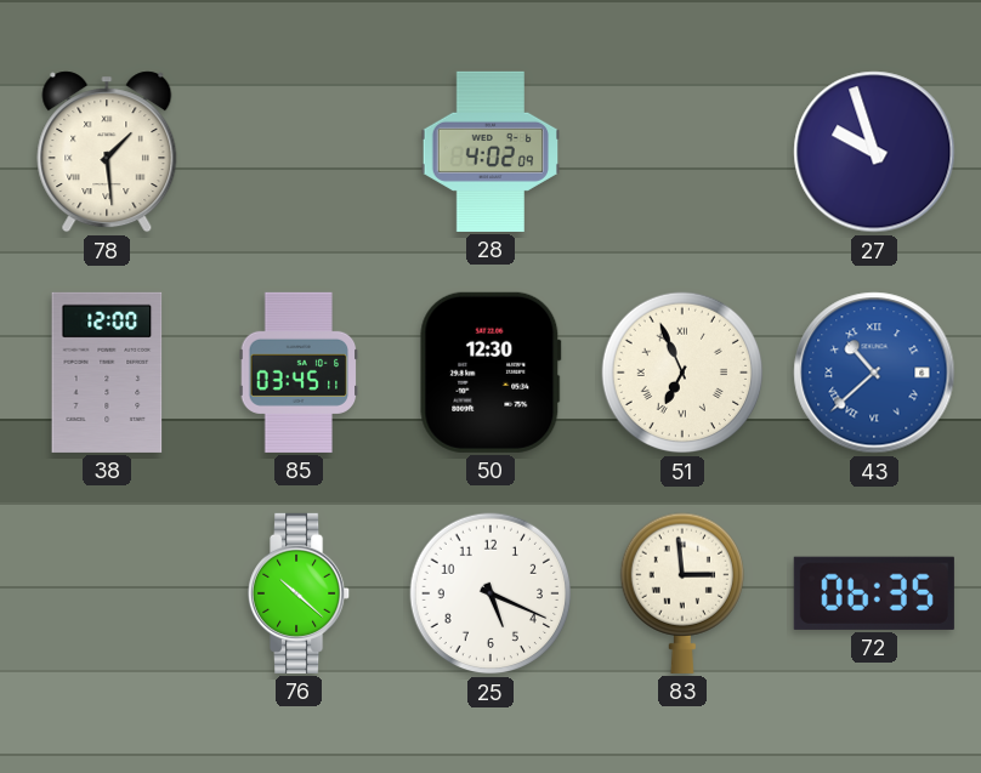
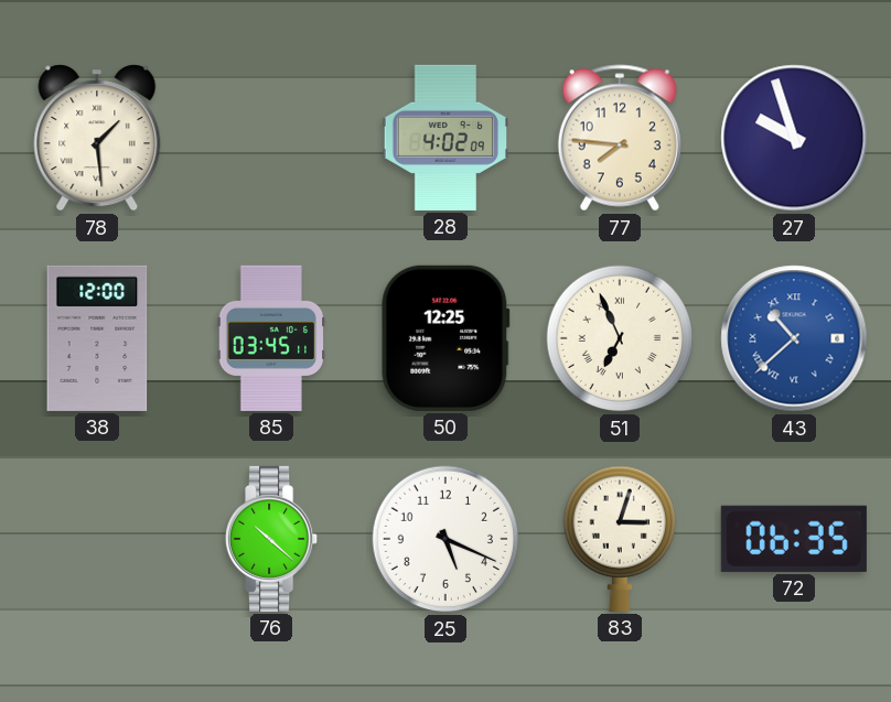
77: none -> 7:46
50: 12:30 -> 12:25
83: 2:59 -> 3:03
